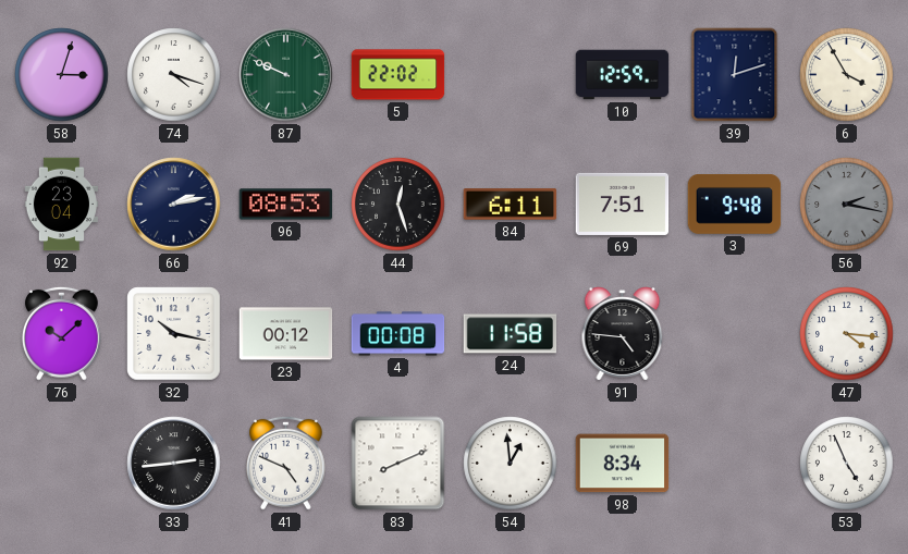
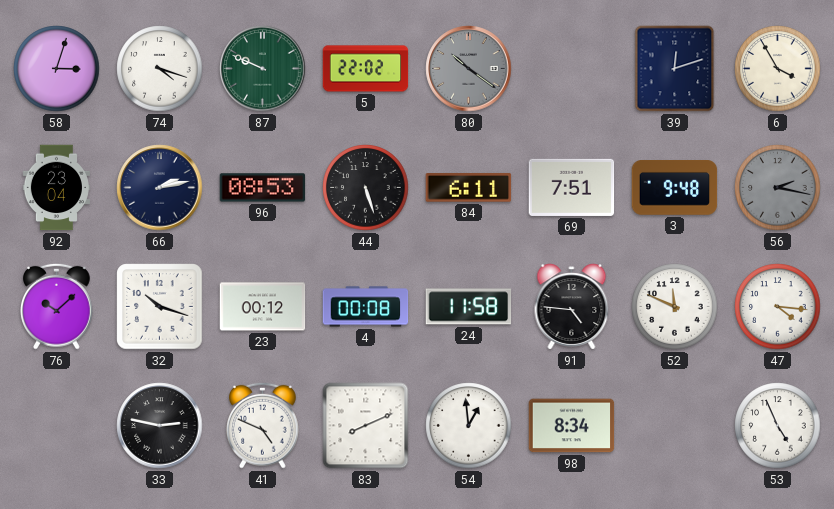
80: none -> 10:21
10: 12:59 -> none
44: 12:27 -> 5:27
32: 10:17 -> 10:18
52: none -> 11:49
33: 2:44 -> 2:47
